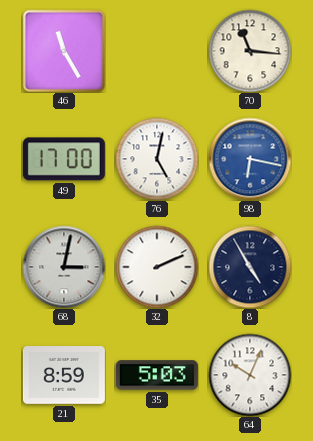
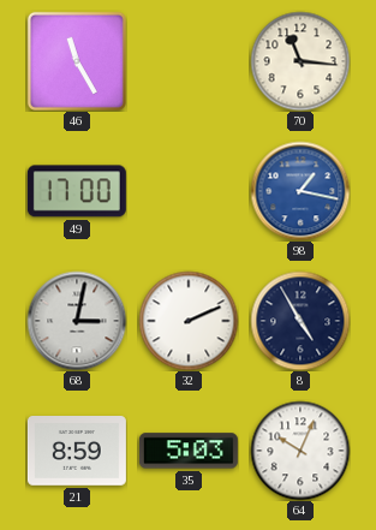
76: 5:02 -> none
98: 6:17 -> 1:17
